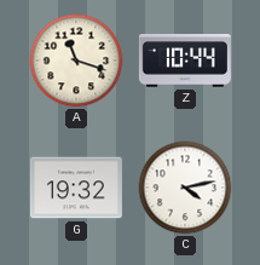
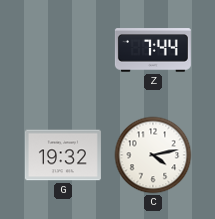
A: 11:18 -> none
Z: 10:44 -> 7:44
